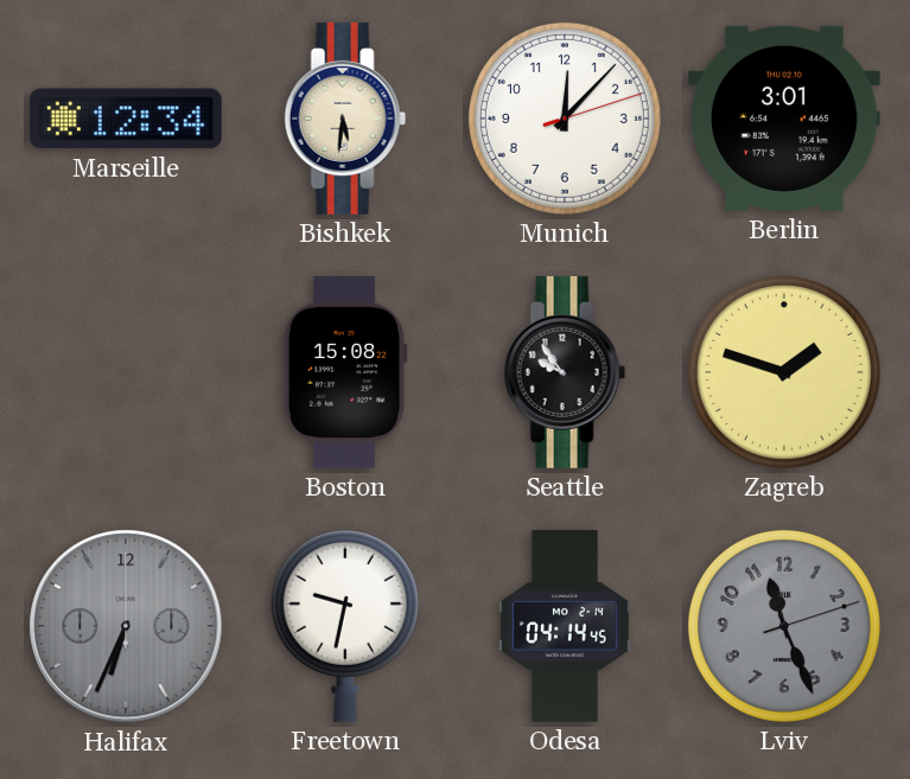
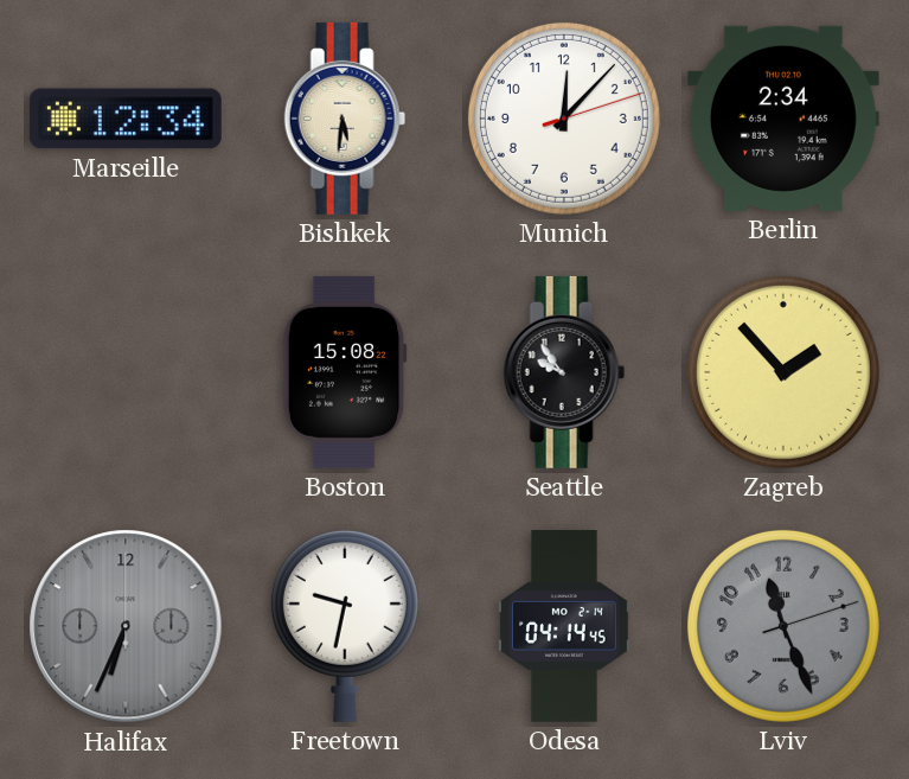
Berlin: 3:01 -> 2:34
Zagreb: 1:48 -> 1:53
